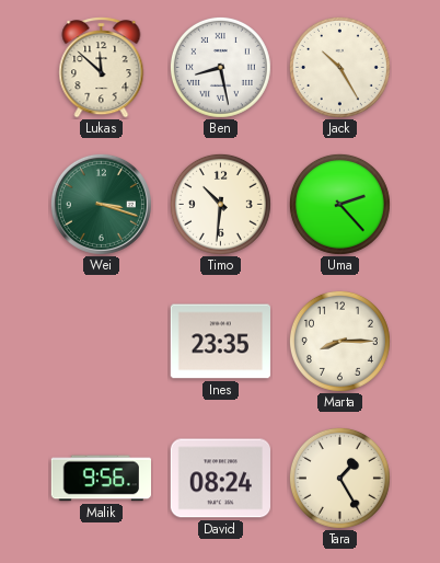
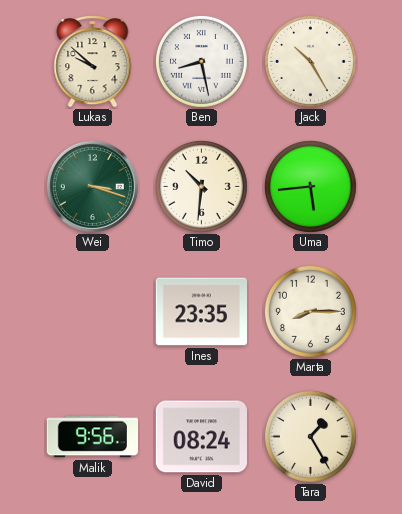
Lukas: 11:52 -> 9:52
Uma: 2:23 -> 5:44
